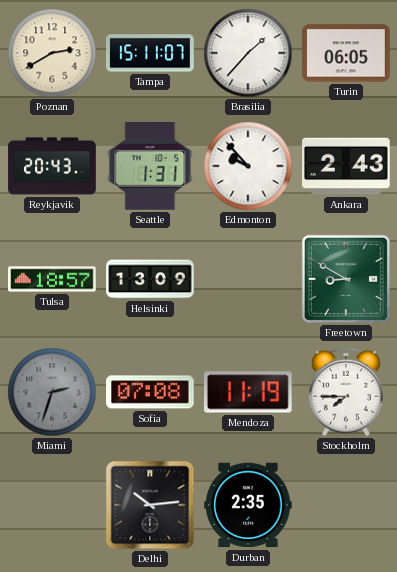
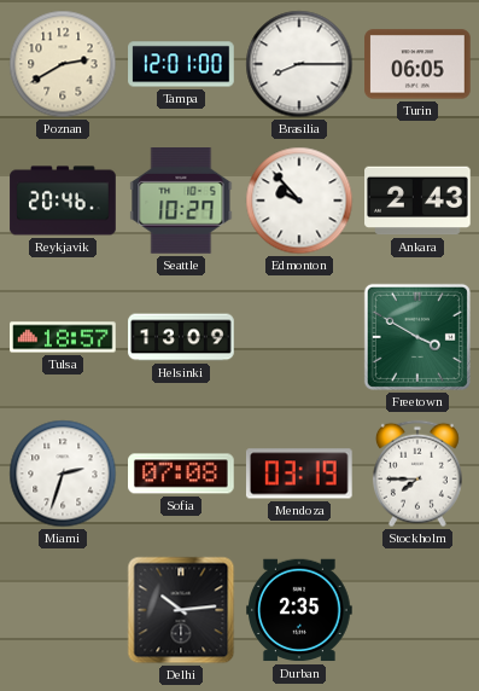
Tampa: 15:11 -> 12:01
Brasilia: 1:37 -> 8:15
Reykjavik: 20:43 -> 20:46
Seattle: 1:31 -> 10:27
Freetown: 8:50 -> 3:50
Miami dial: grey -> white
Mendoza: 11:19 -> 03:19
